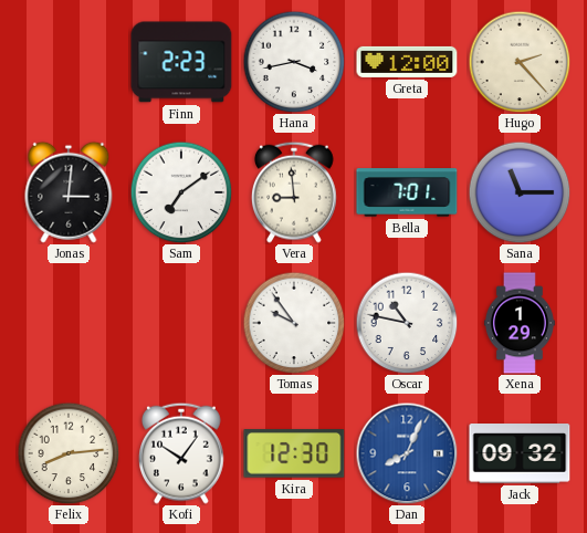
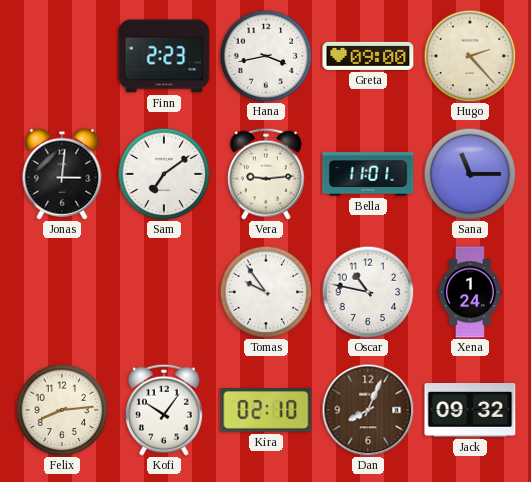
Greta: 12:00 -> 09:00
Vera: 8:59 -> 9:14
Bella: 7:01 -> 11:01
Xena: 1:29 -> 1:24
Kira: 12:30 -> 02:10
Dan dial: blue -> brown
